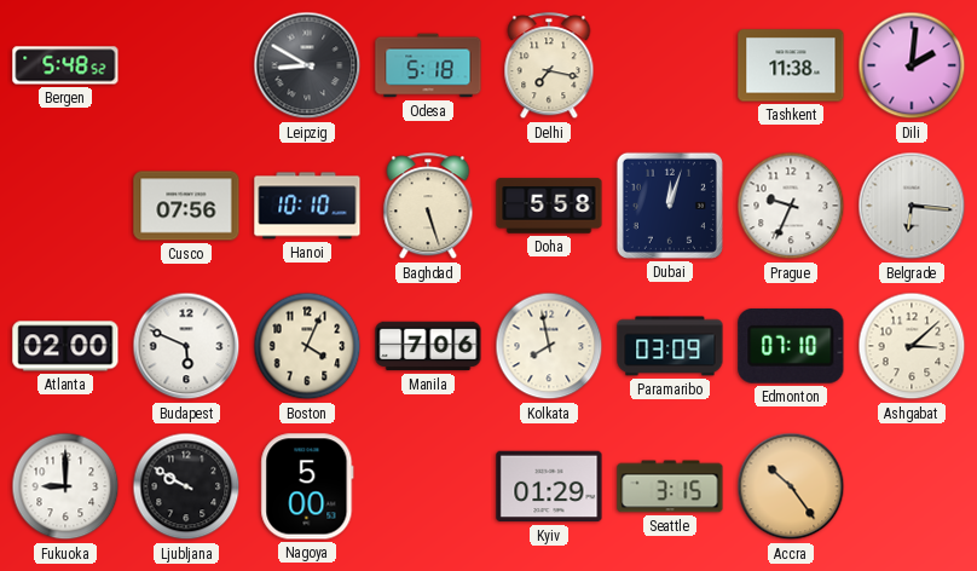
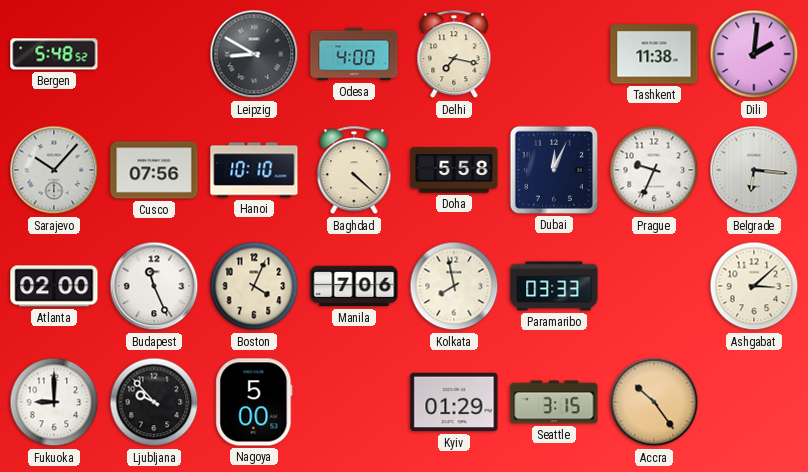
Odesa: 5:18 -> 4:00
Sarajevo: none -> 10:07
Baghdad: 5:27 -> 4:22
Dubai: 12:03 -> 12:04
Budapest: 5:49 -> 11:26
Paramaribo: 03:09 -> 03:33
Edmonton: 07:10 -> none
Ljubljana: 9:50 -> 9:53
